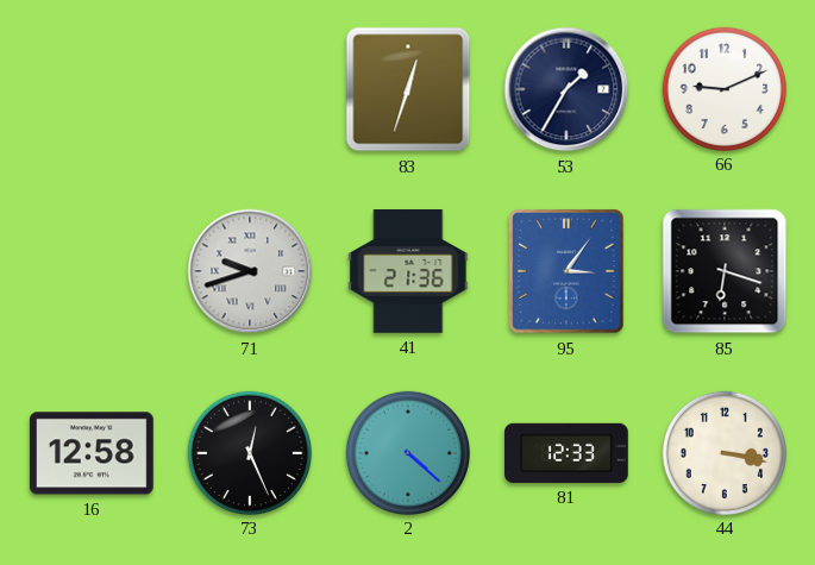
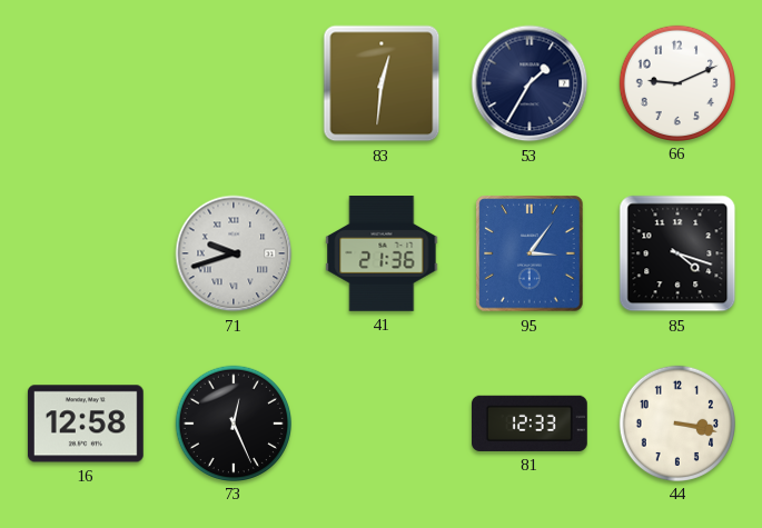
83: 12:33 -> 12:31
85: 6:18 -> 4:18
2: 4:22 -> none
